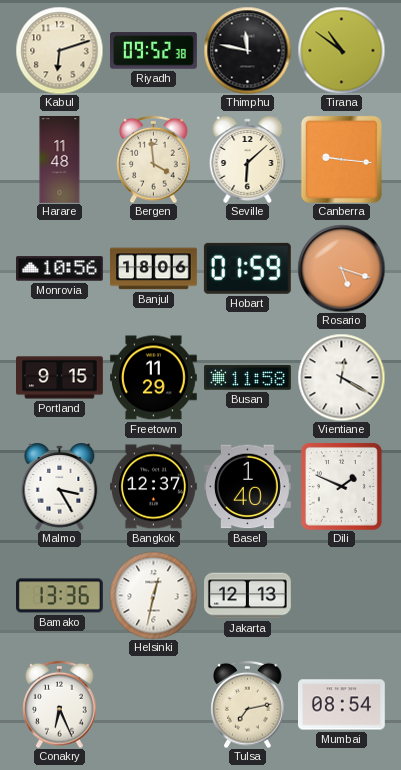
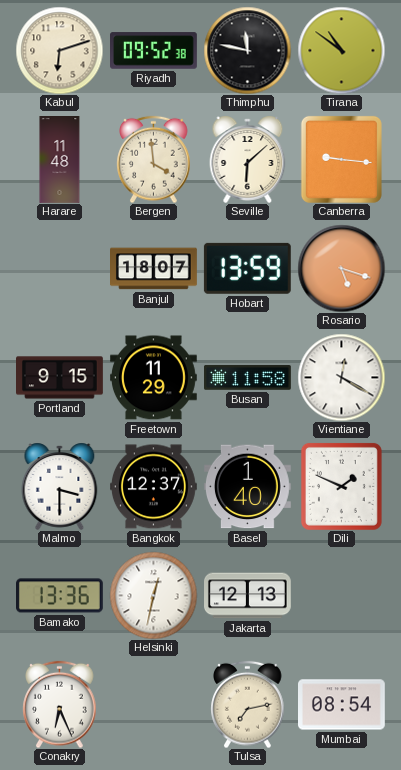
Monrovia: 10:56 -> none
Banjul: 18:06 -> 18:07
Hobart: 01:59 -> 13:59
Malmo: 3:25 -> 3:30
